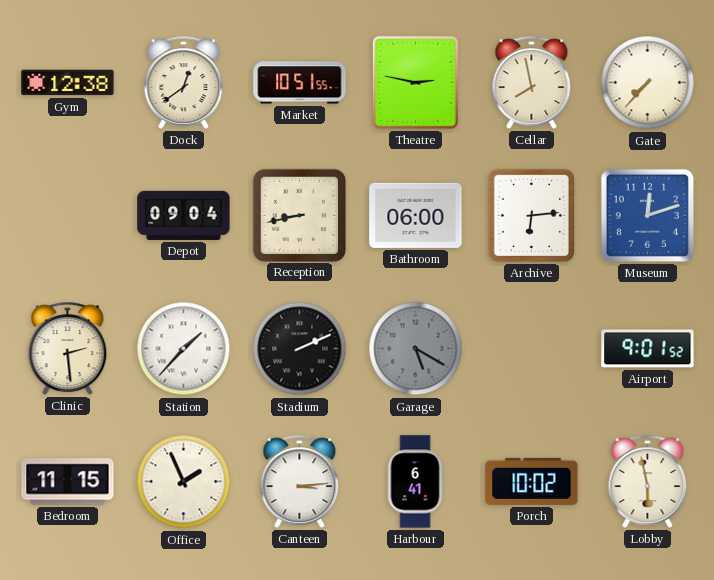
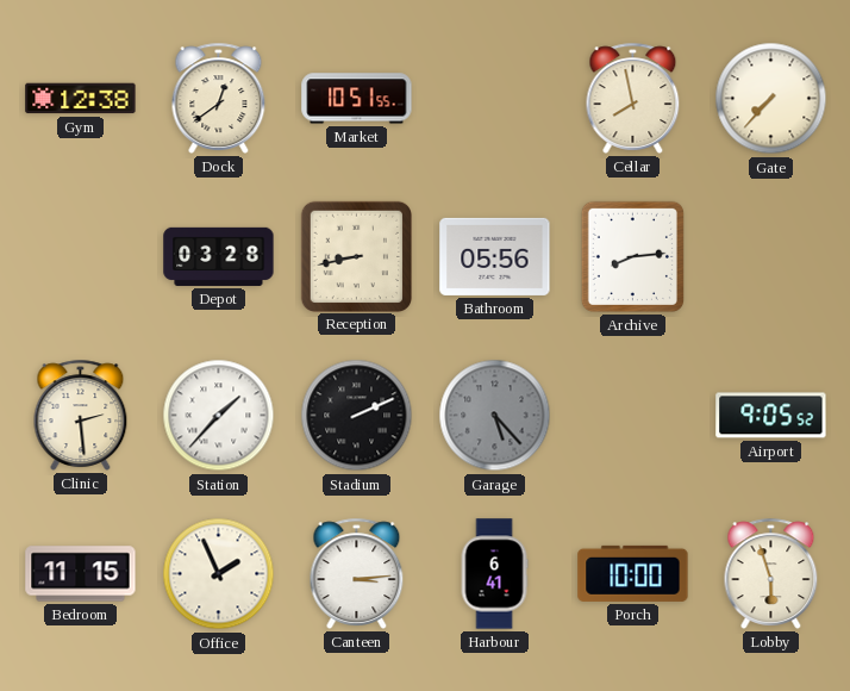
Theatre: 2:47 -> none
Depot: 09:04 -> 03:28
Bathroom: 06:00 -> 05:56
Archive: 6:14 -> 8:14
Museum: 12:12 -> none
Garage: 5:20 -> 5:23
Airport: 9:01 -> 9:05
Porch: 10:02 -> 10:00
Lobby: 5:58 -> 5:57
